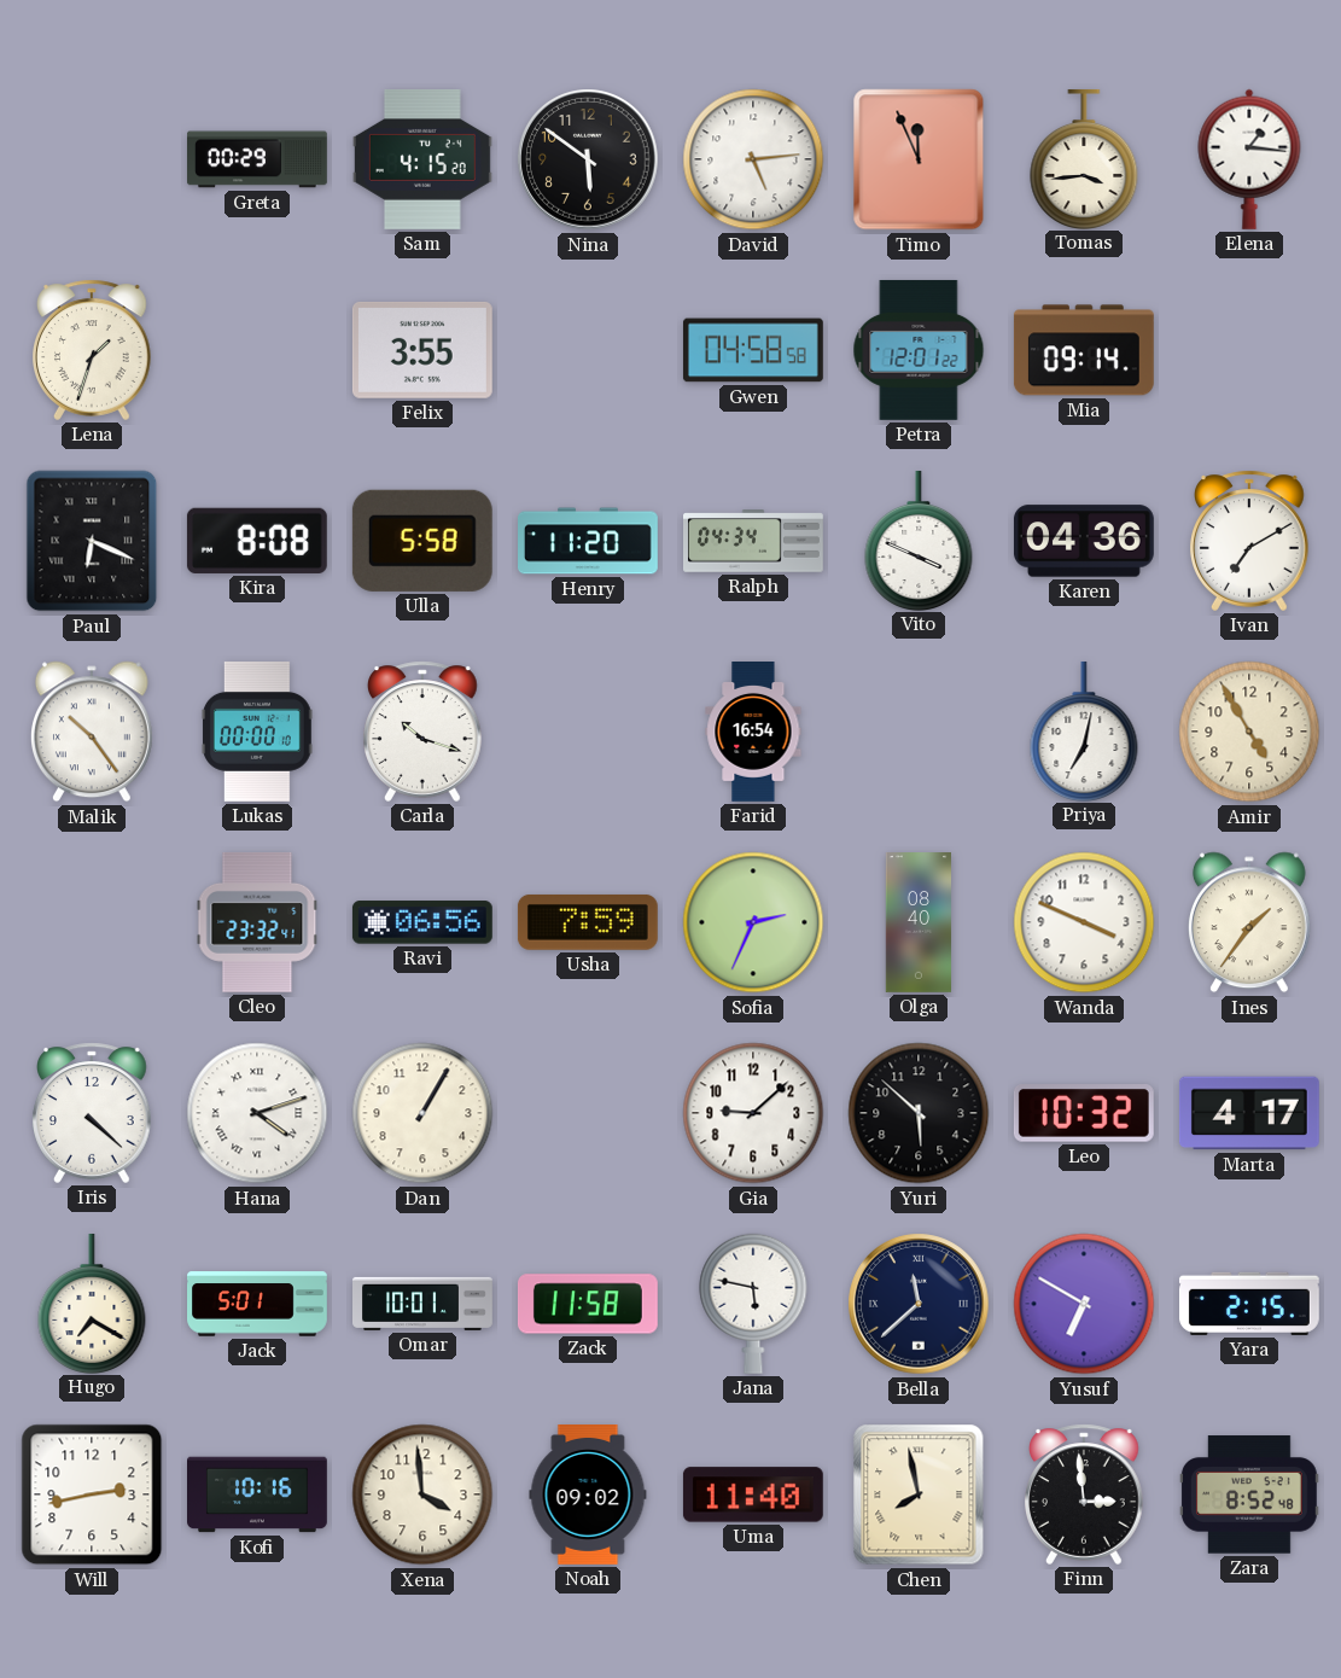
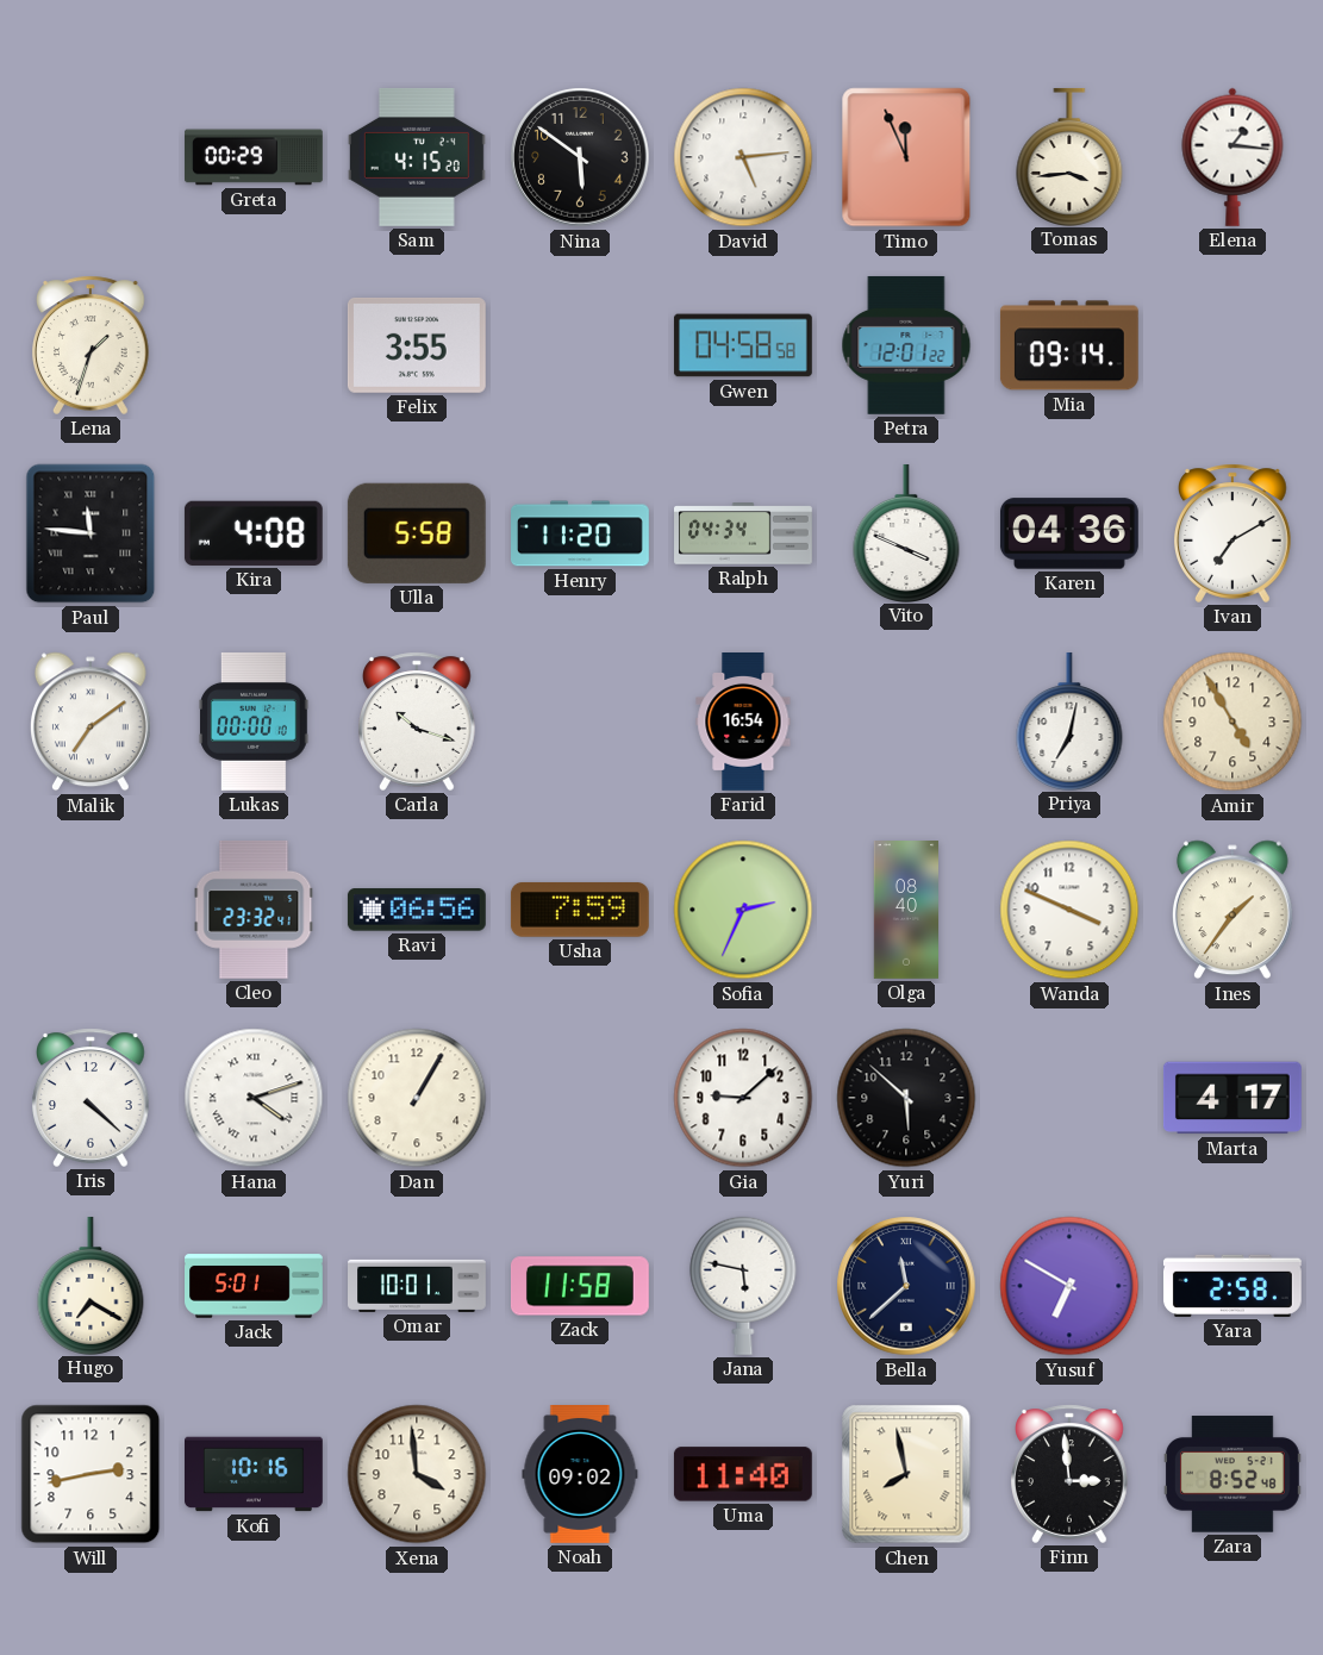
Paul: 6:19 -> 11:46
Kira: 8:08 -> 4:08
Malik: 10:24 -> 7:09
Leo: 10:32 -> none
Yara: 2:15 -> 2:58
